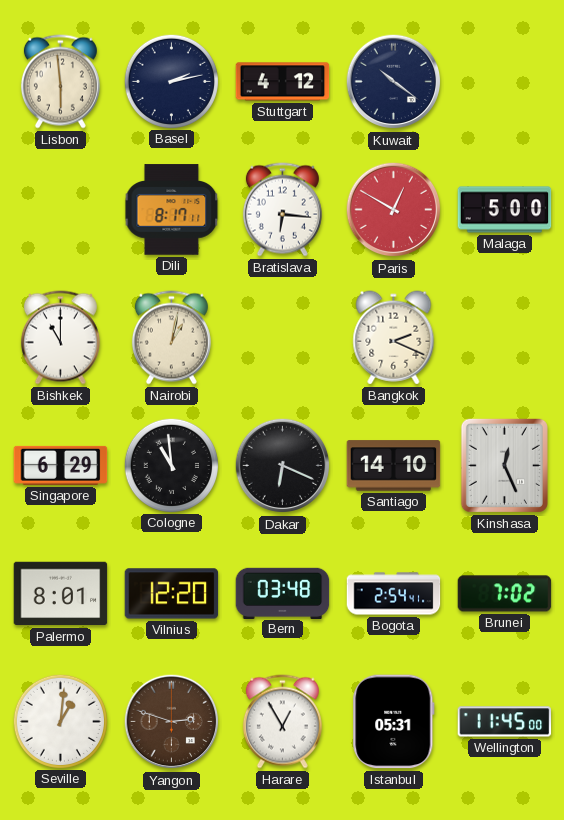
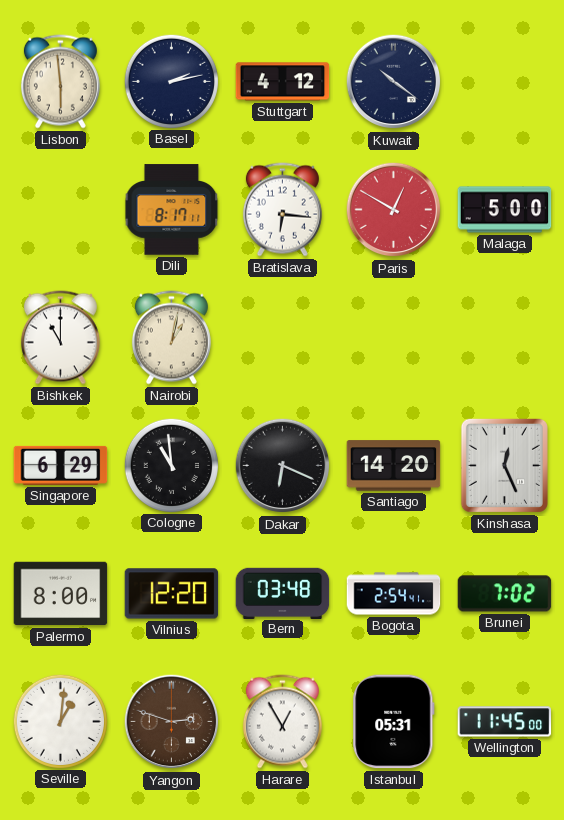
Bangkok: 2:19 -> none
Santiago: 14:10 -> 14:20
Palermo: 8:01 -> 8:00
